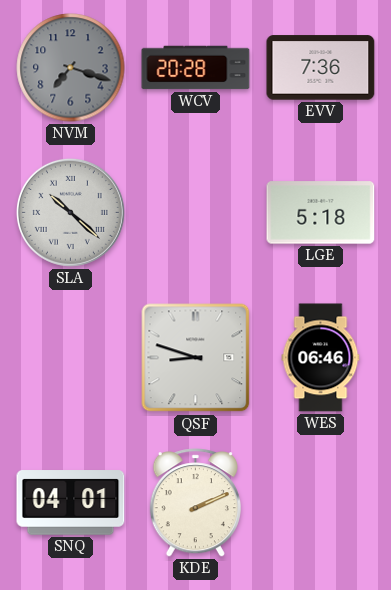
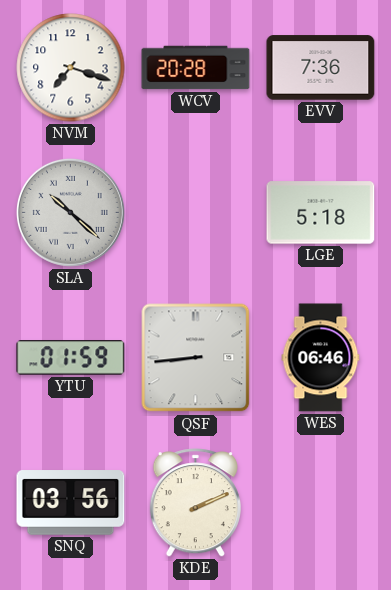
NVM dial: grey -> white
YTU: none -> 01:59
QSF: 8:48 -> 8:44
SNQ: 04:01 -> 03:56
